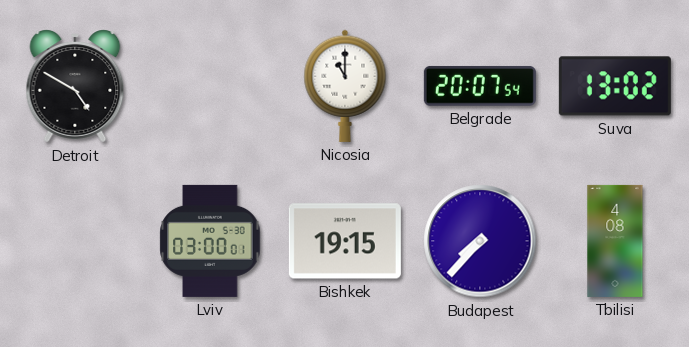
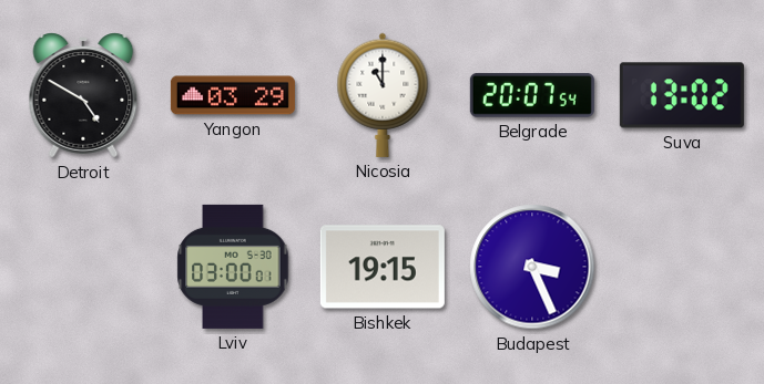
Yangon: none -> 03:29
Budapest: 7:37 -> 3:26
Tbilisi: 4:08 -> none
